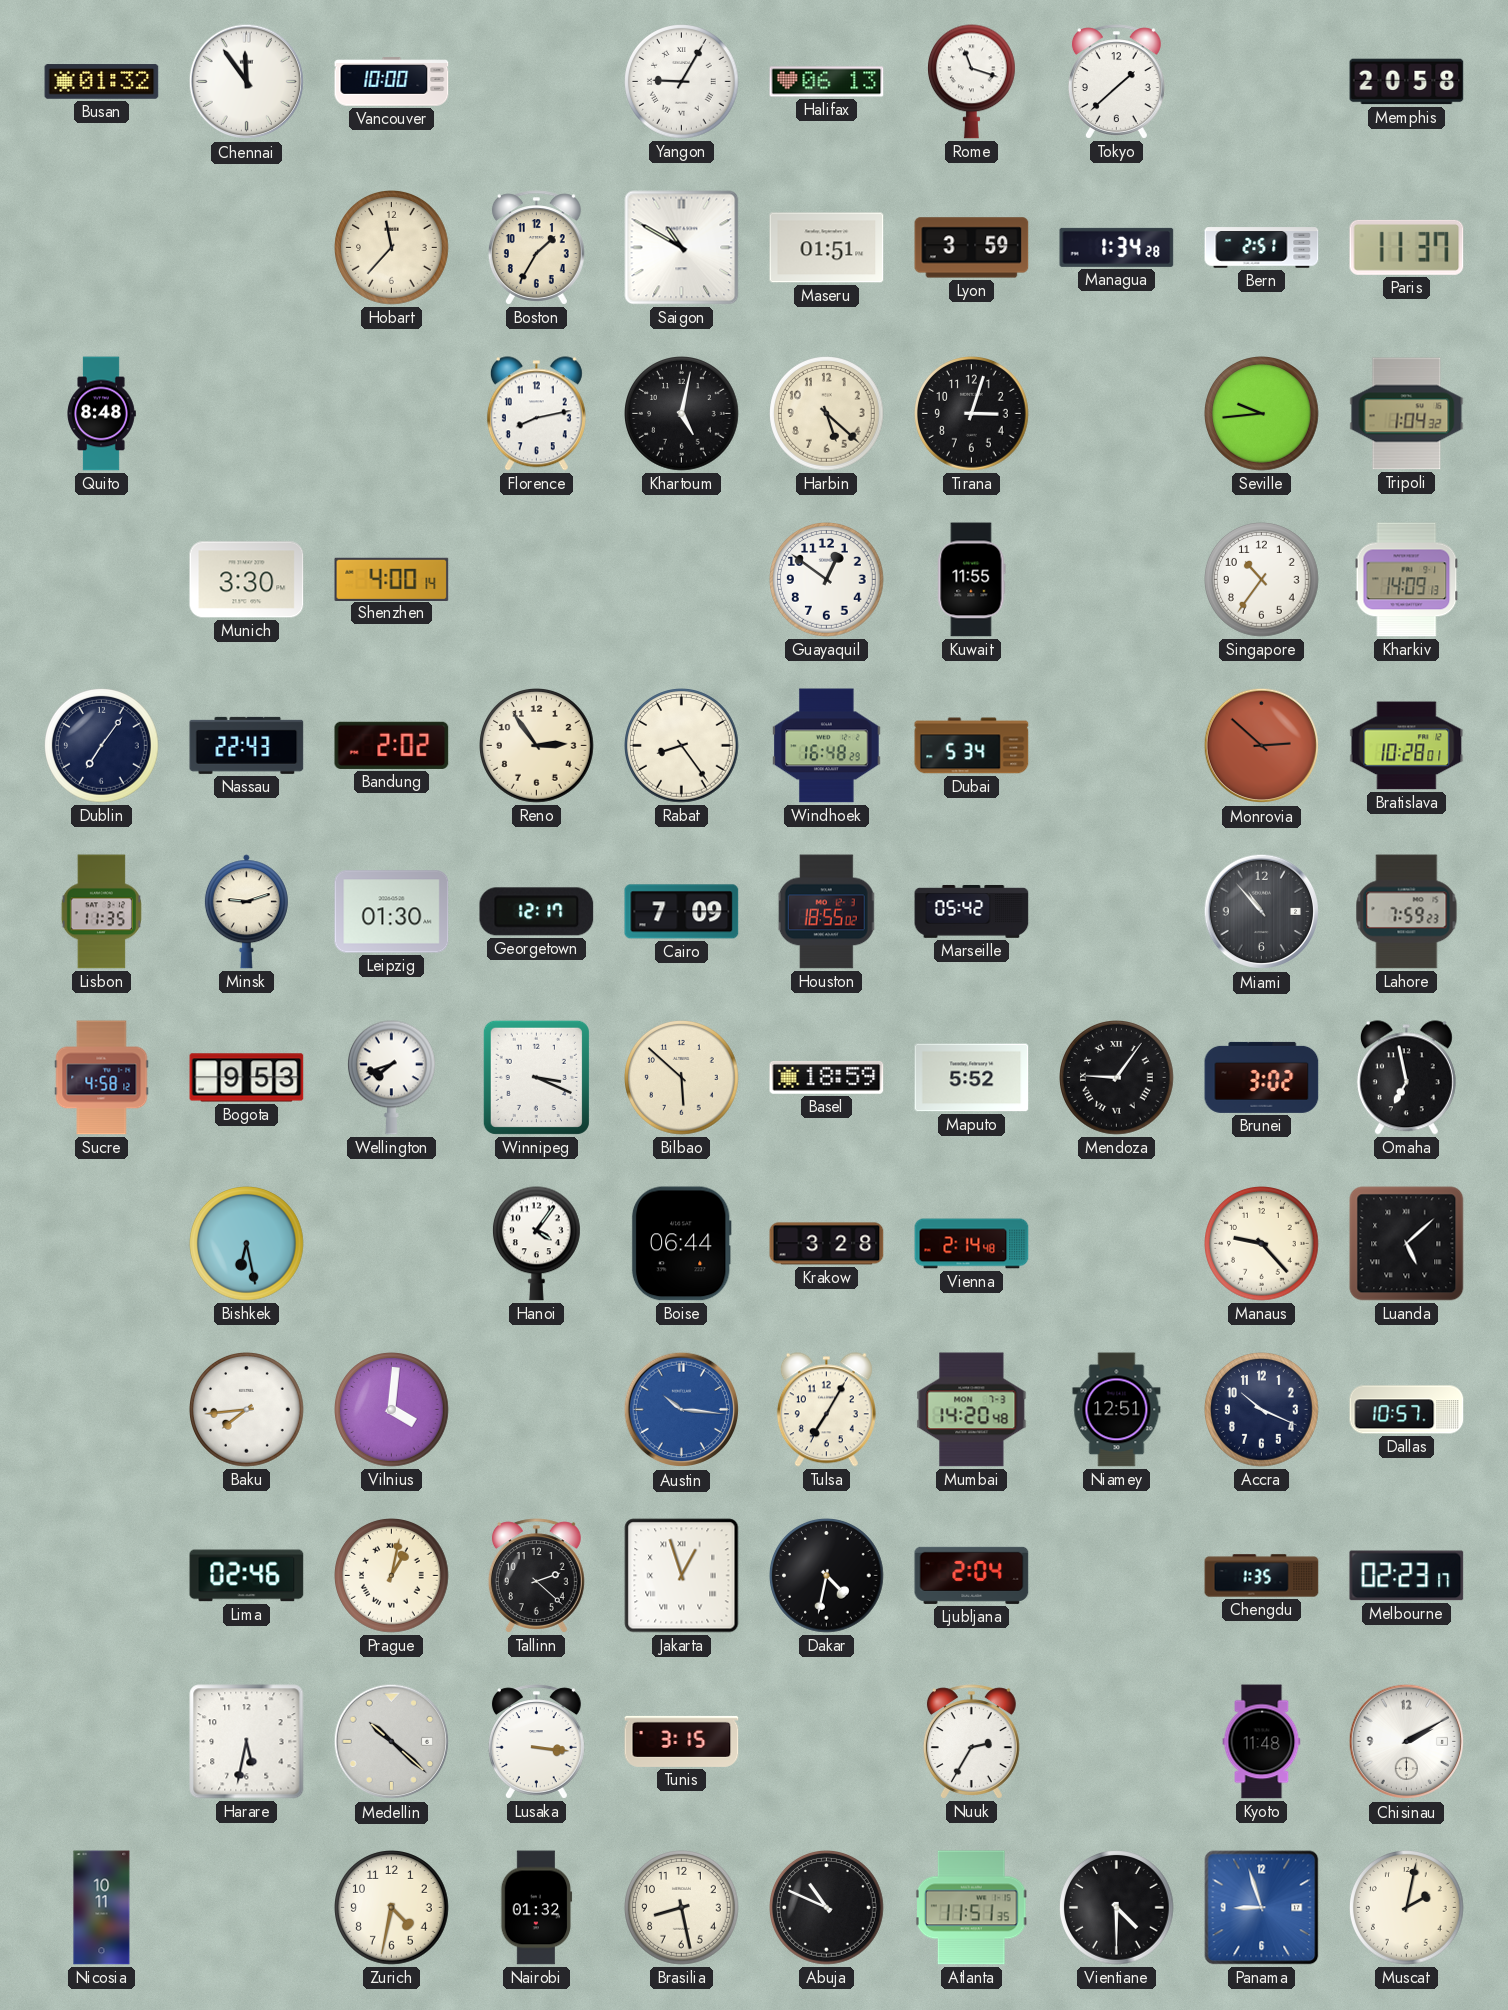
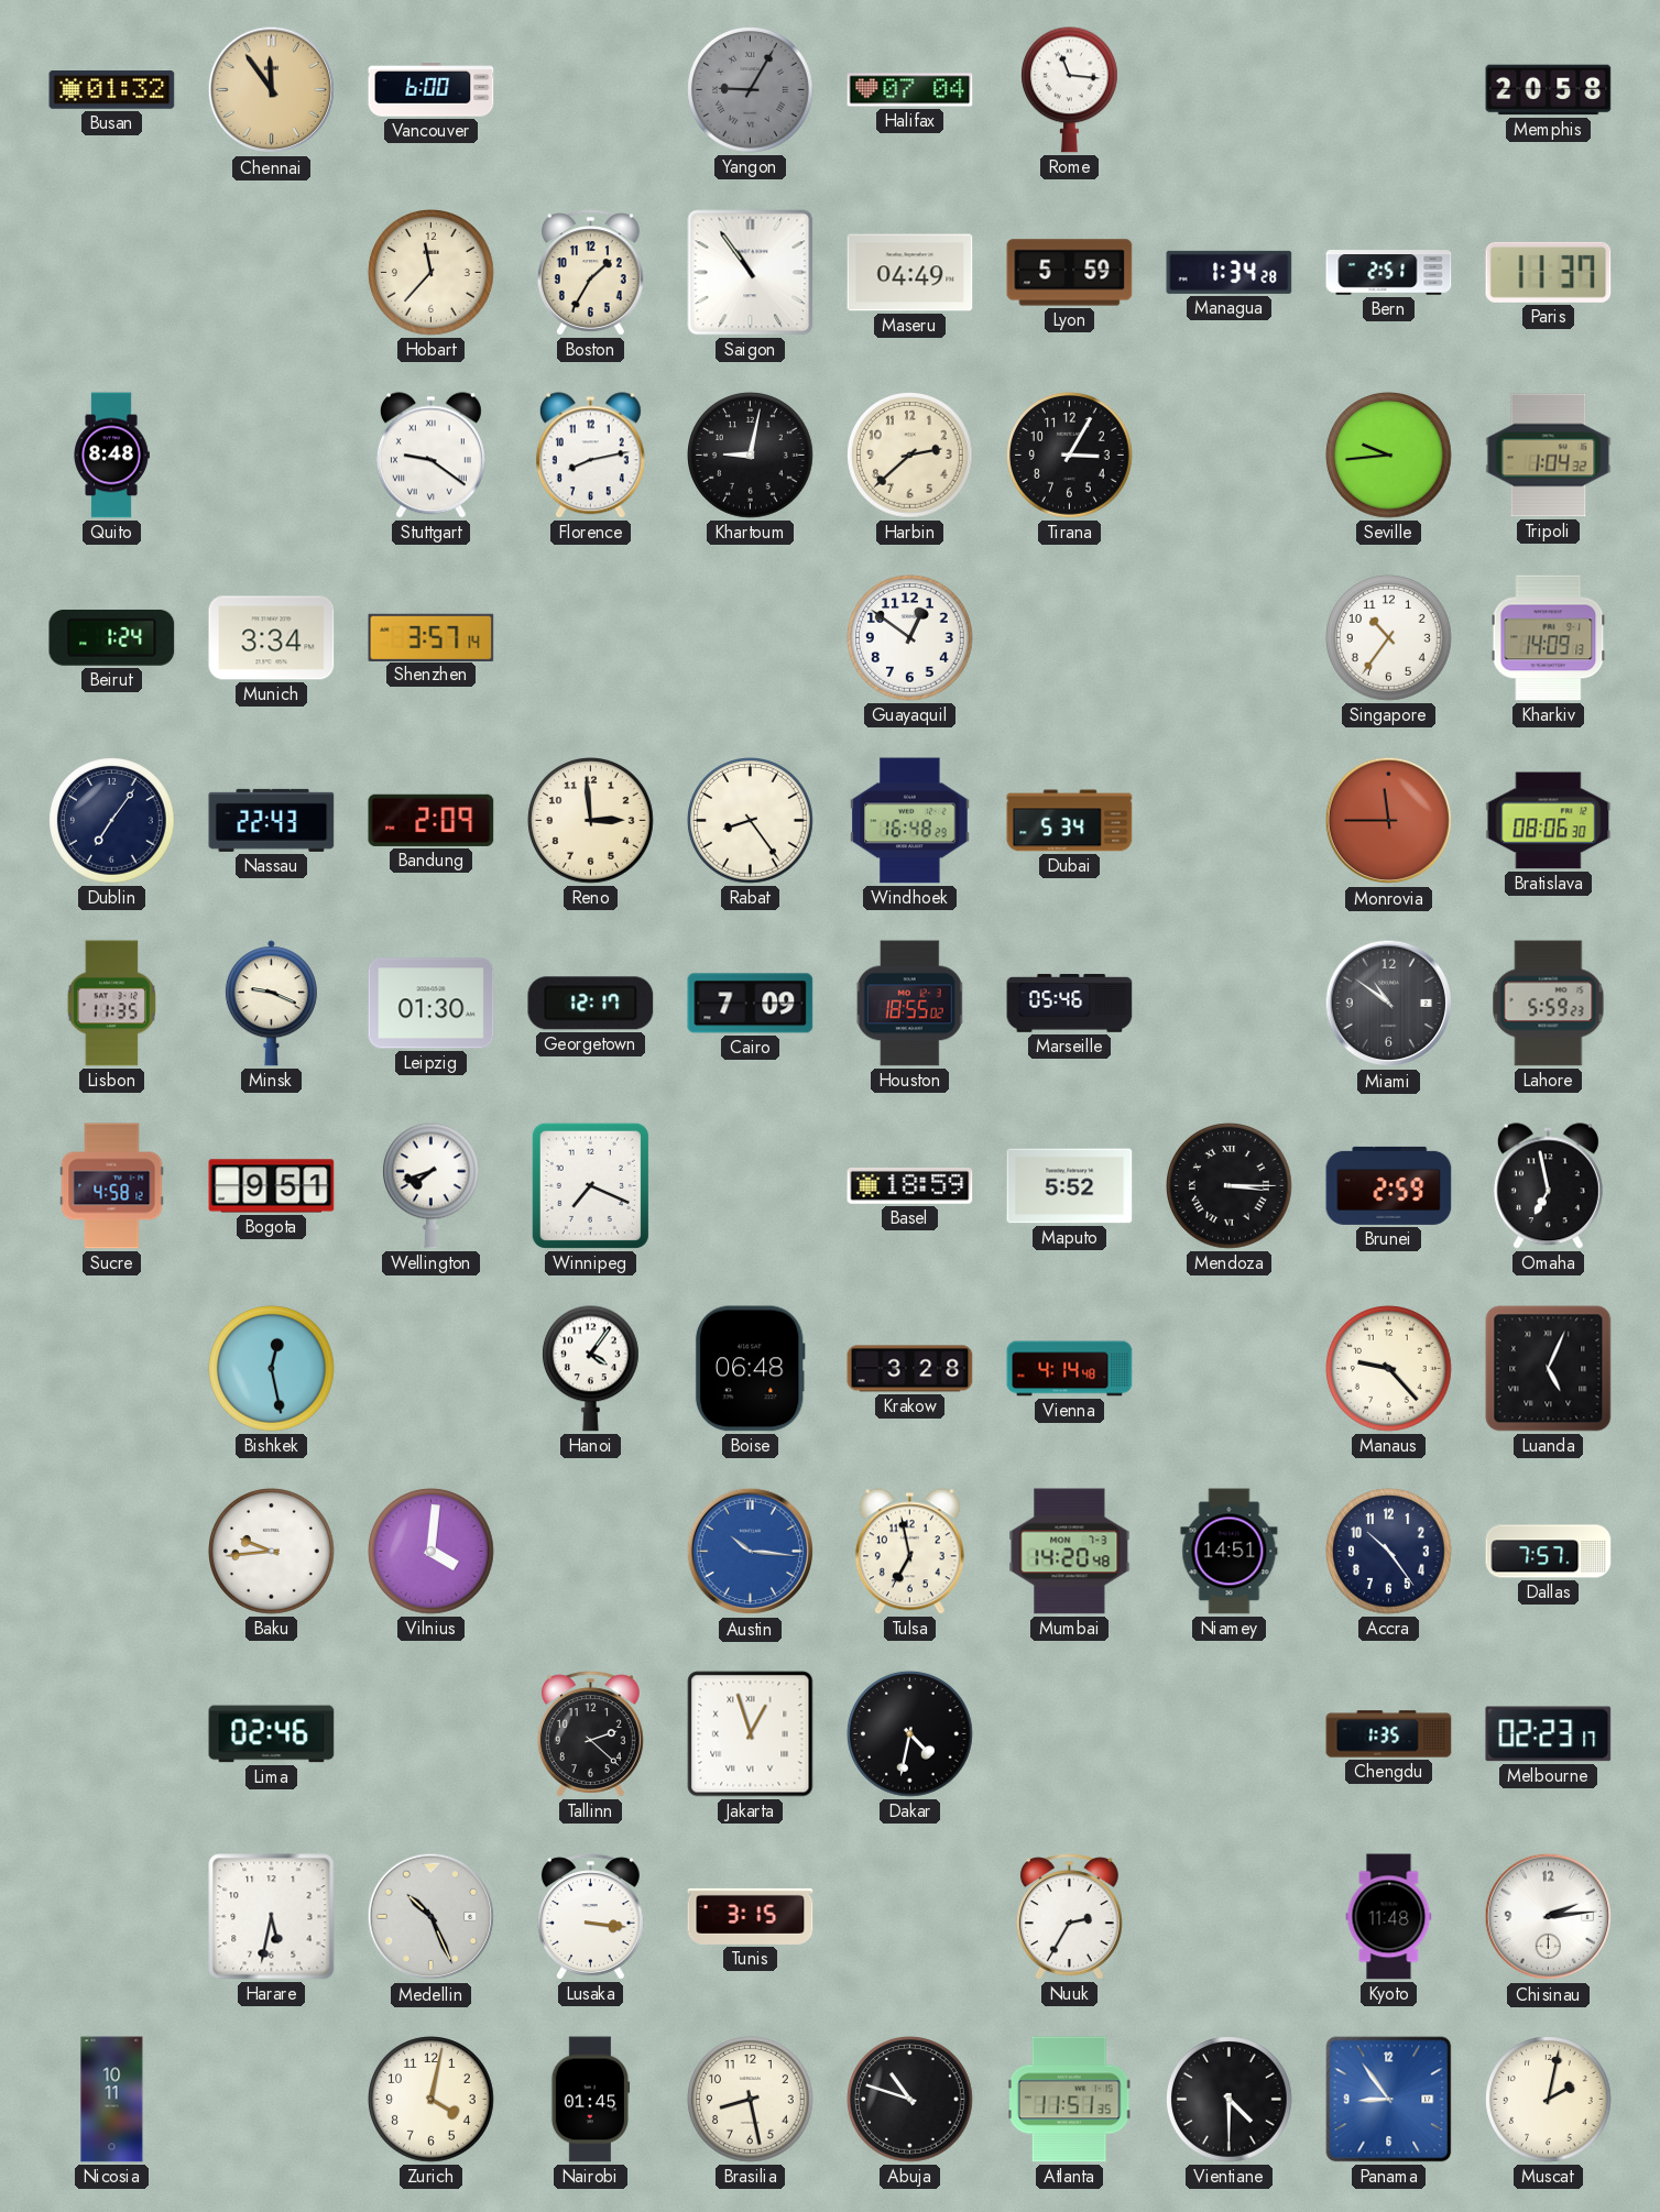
Chennai dial: white -> champagne
Vancouver: 10:00 -> 6:00
Yangon dial: white -> grey
Halifax: 06:13 -> 07:04
Rome: 11:18 -> 11:16
Tokyo: 1:38 -> none
Saigon: 10:50 -> 10:54
Maseru: 01:51 -> 04:49
Lyon: 3:59 -> 5:59
Stuttgart: none -> 9:21
Khartoum: 5:02 -> 9:02
Harbin: 5:22 -> 2:38
Tirana: 3:03 -> 3:05
Beirut: none -> 1:24
Munich: 3:30 -> 3:34
Shenzhen: 4:00 -> 3:57
Kuwait: 11:55 -> none
Bandung: 2:02 -> 2:09
Reno: 2:54 -> 2:59
Monrovia: 2:52 -> 11:45
Bratislava: 10:28 -> 08:06
Minsk: 9:12 -> 9:19
Marseille: 05:42 -> 05:46
Miami: 10:53 -> 10:51
Lahore: 7:59 -> 5:59
Bogota: 9:53 -> 9:51
Winnipeg: 3:19 -> 7:19
Bilbao: 5:52 -> none
Mendoza: 9:06 -> 3:15
Brunei: 3:02 -> 2:59
Bishkek: 6:28 -> 12:28
Boise: 06:44 -> 06:48
Vienna: 2:14 -> 4:14
Luanda: 5:08 -> 5:04
Baku: 7:44 -> 9:44
Tulsa: 7:05 -> 6:58
Niamey: 12:51 -> 14:51
Accra: 10:19 -> 10:24
Dallas: 10:57 -> 7:57
Prague: 1:02 -> none
Ljubljana: 2:04 -> none
Medellin: 10:22 -> 10:26
Chisinau: 2:10 -> 2:14
Zurich: 4:32 -> 4:02
Nairobi: 01:32 -> 01:45
Abuja: 10:49 -> 10:48
Panama: 8:57 -> 8:54
